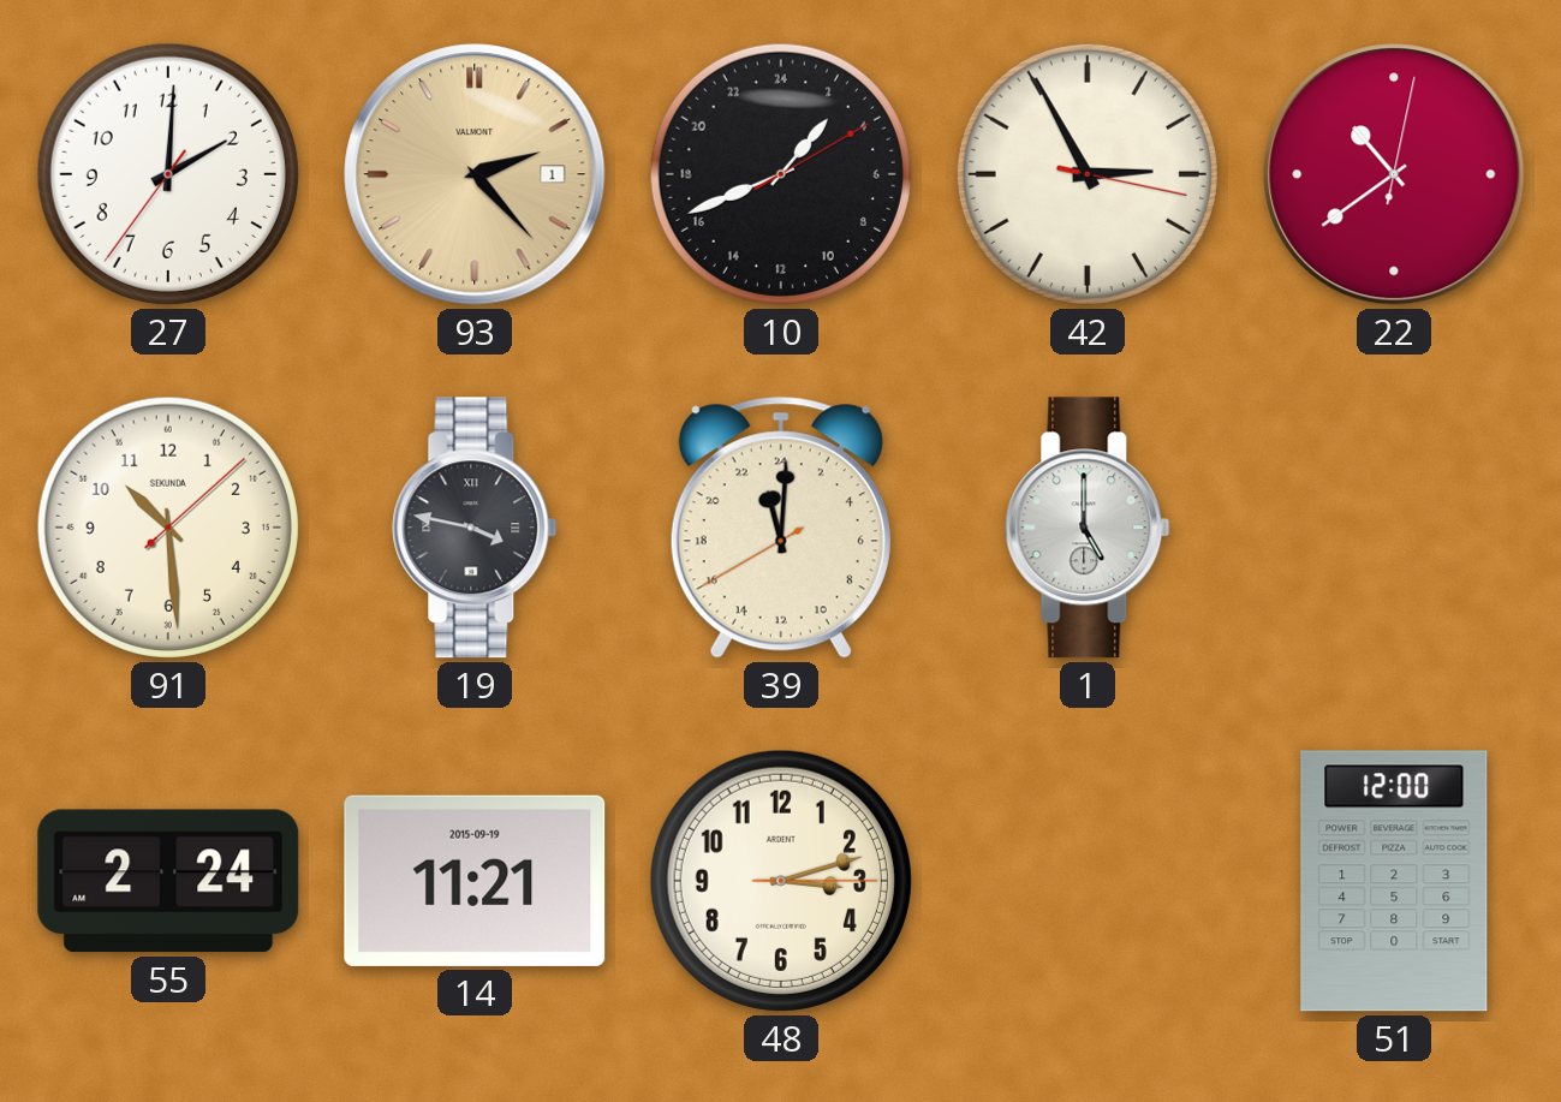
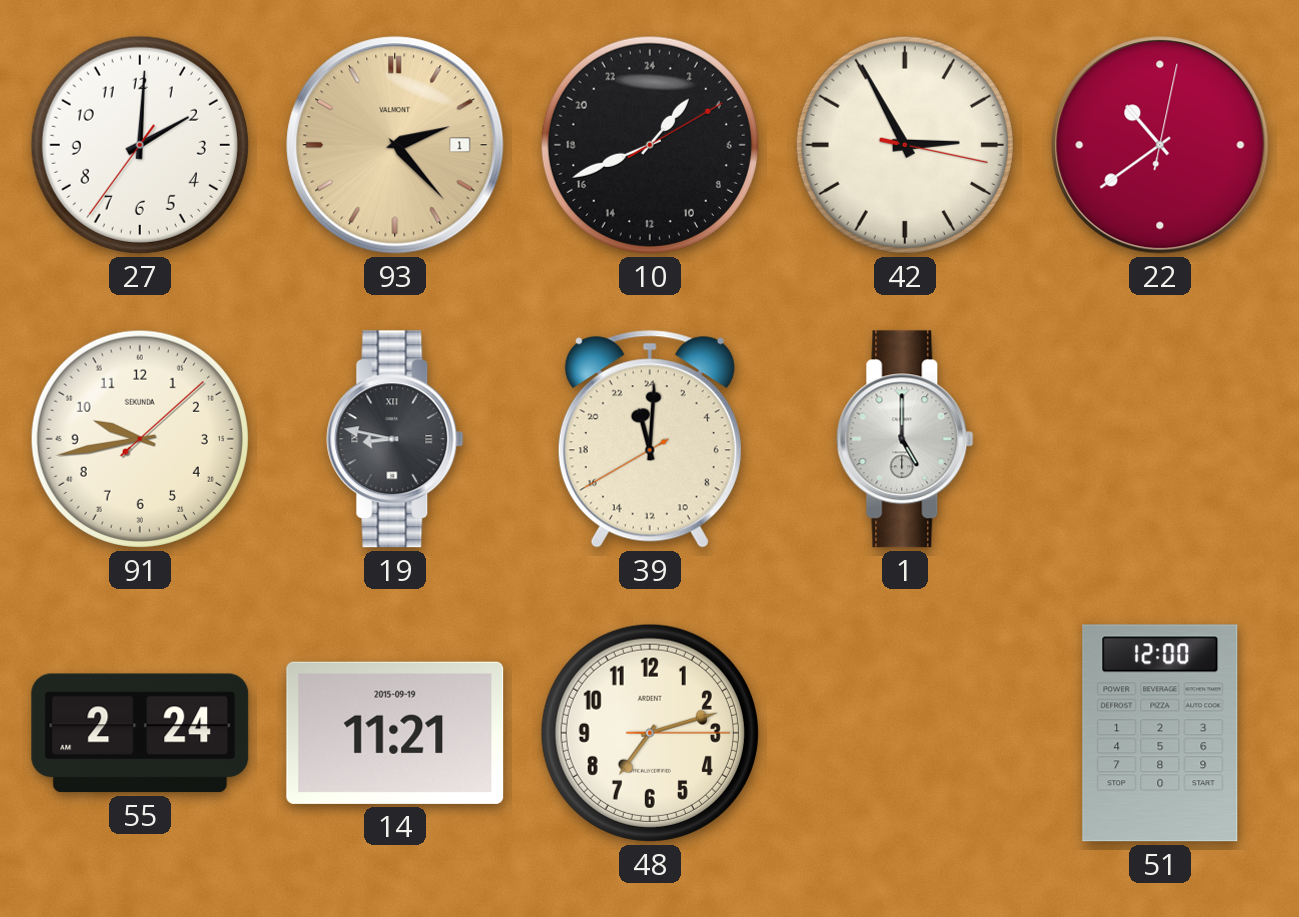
91: 10:29 -> 9:43
19: 3:47 -> 8:47
48: 3:12 -> 7:12
